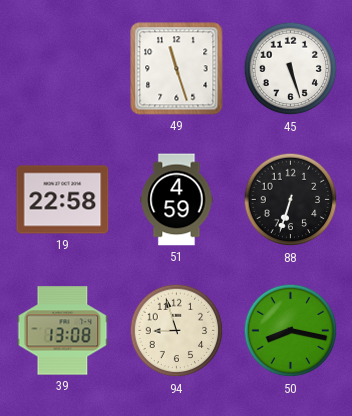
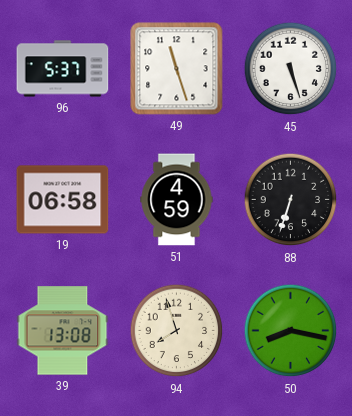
96: none -> 5:37
19: 22:58 -> 06:58
94: 8:57 -> 7:57
